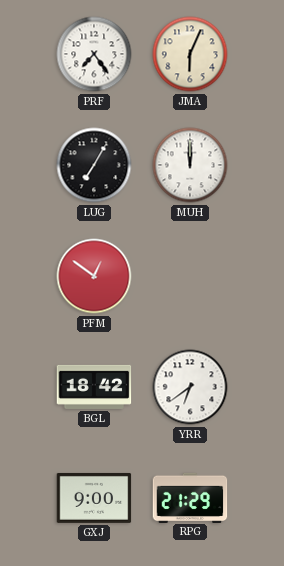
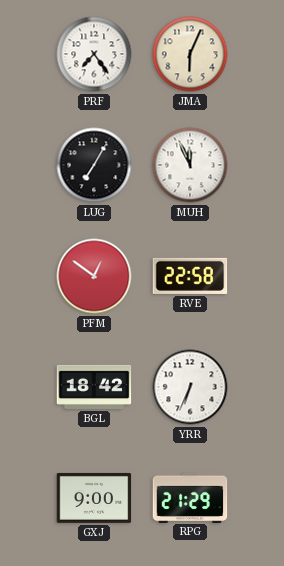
MUH: 12:00 -> 11:56
RVE: none -> 22:58
YRR: 6:39 -> 6:34
